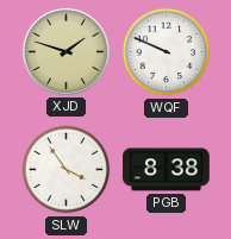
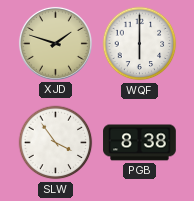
WQF: 9:49 -> 6:00
